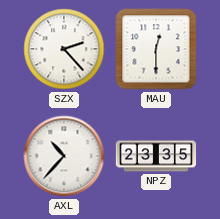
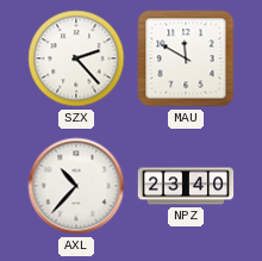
MAU: 12:30 -> 11:50
NPZ: 23:35 -> 23:40
